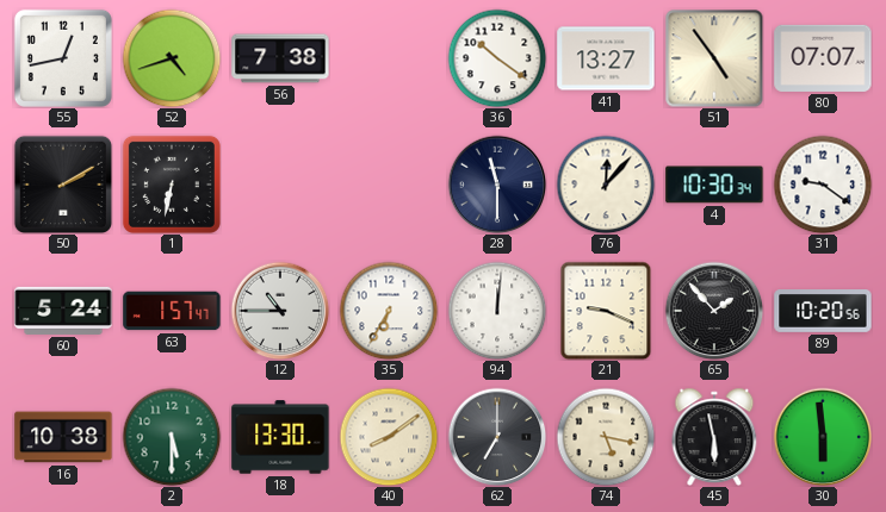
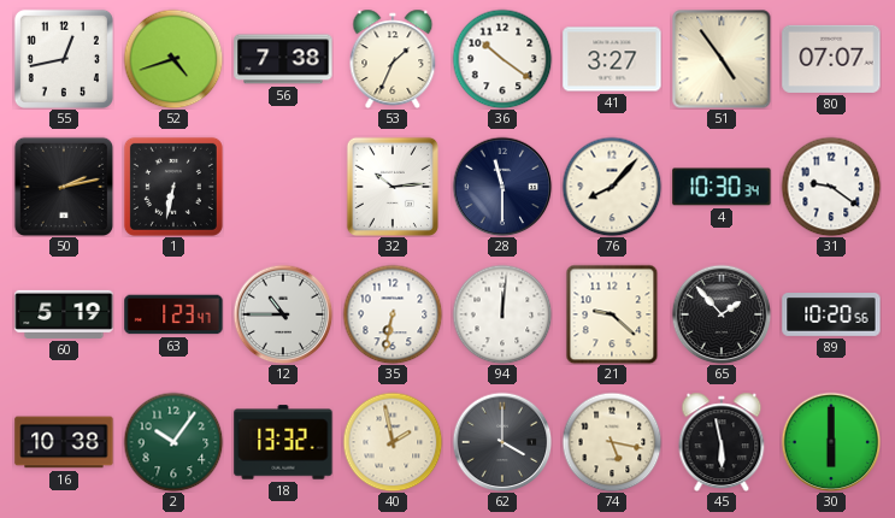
53: none -> 1:34
41: 13:27 -> 3:27
50: 2:10 -> 2:13
32: none -> 10:14
76: 12:07 -> 8:07
60: 5:24 -> 5:19
63: 1:57 -> 1:23
35: 6:35 -> 6:32
21: 9:19 -> 9:22
2: 5:30 -> 10:06
18: 13:30 -> 13:32
40: 8:09 -> 1:58
62: 7:00 -> 4:00
30: 5:59 -> 6:00
